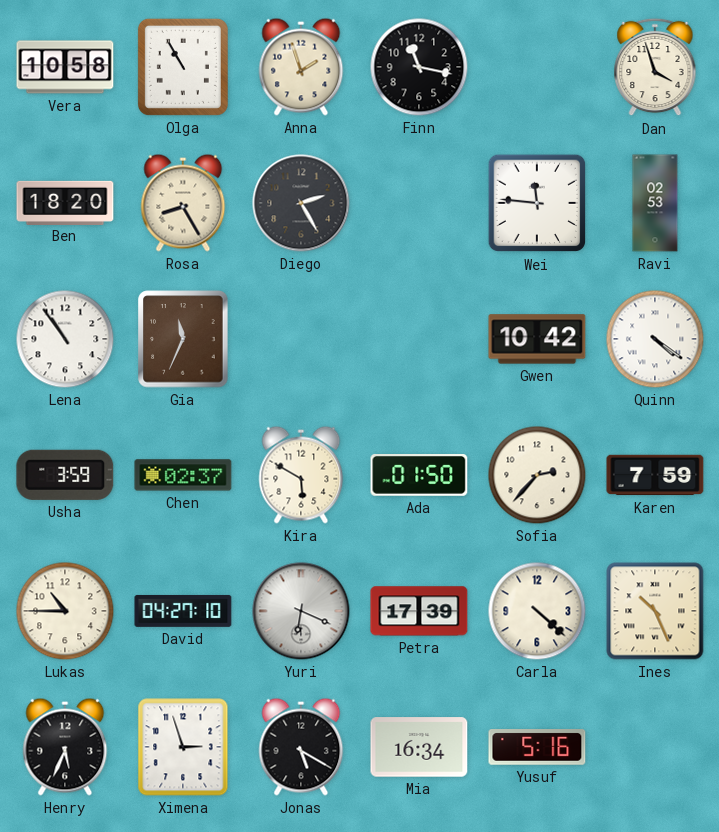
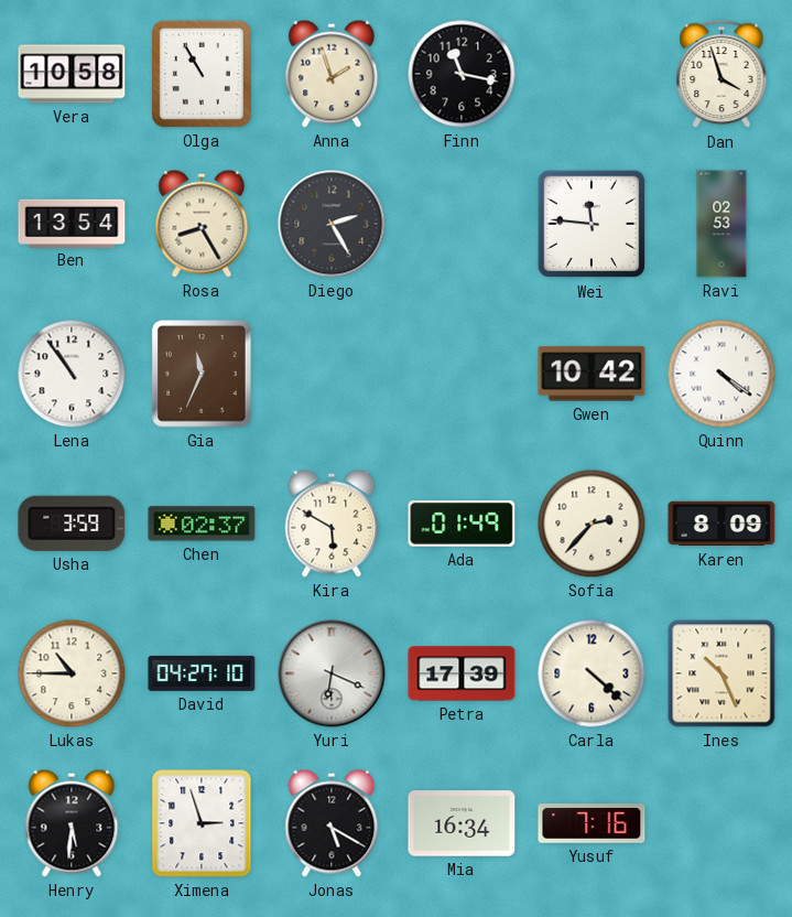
Ben: 18:20 -> 13:54
Ada: 01:50 -> 01:49
Karen: 7:59 -> 8:09
Henry: 5:34 -> 5:31
Yusuf: 5:16 -> 7:16
